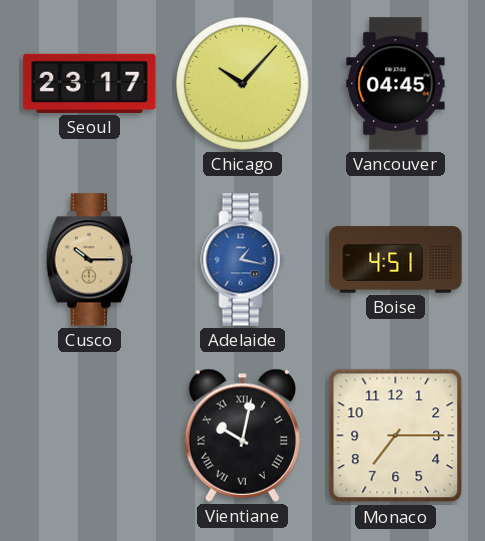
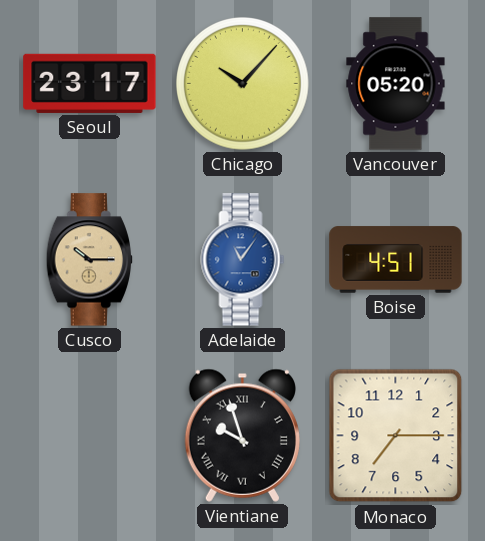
Vancouver: 04:45 -> 05:20
Adelaide: 1:17 -> 11:06
Vientiane: 10:02 -> 9:57
